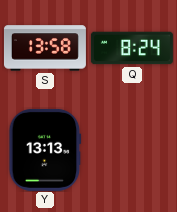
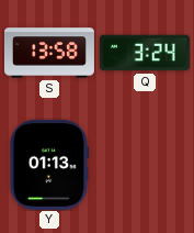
Q: 8:24 -> 3:24
Y: 13:13 -> 01:13
